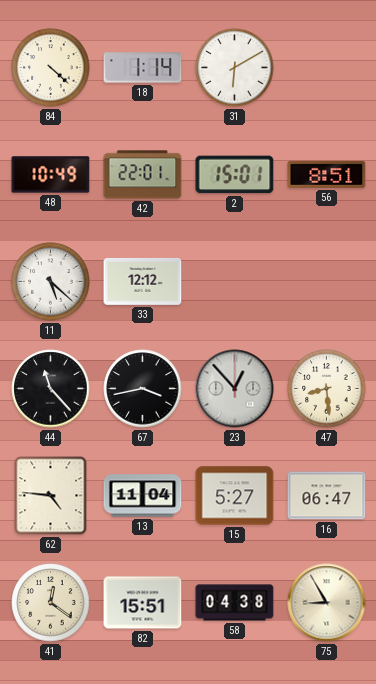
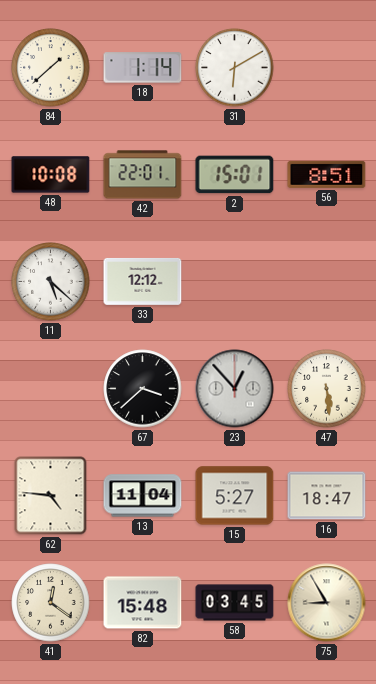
84: 4:22 -> 1:38
48: 10:49 -> 10:08
44: 11:23 -> none
67: 3:43 -> 3:38
47: 8:29 -> 5:29
16: 06:47 -> 18:47
82: 15:51 -> 15:48
58: 04:38 -> 03:45
